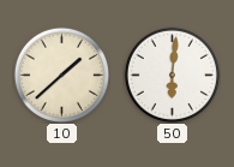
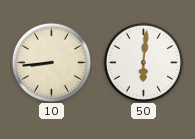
10: 1:38 -> 8:44
